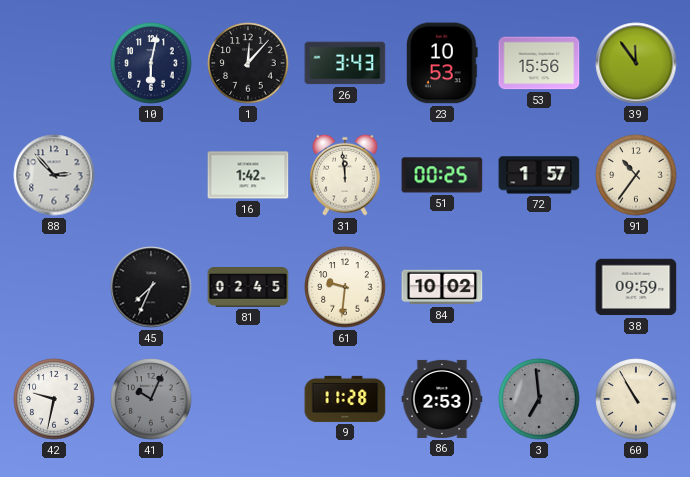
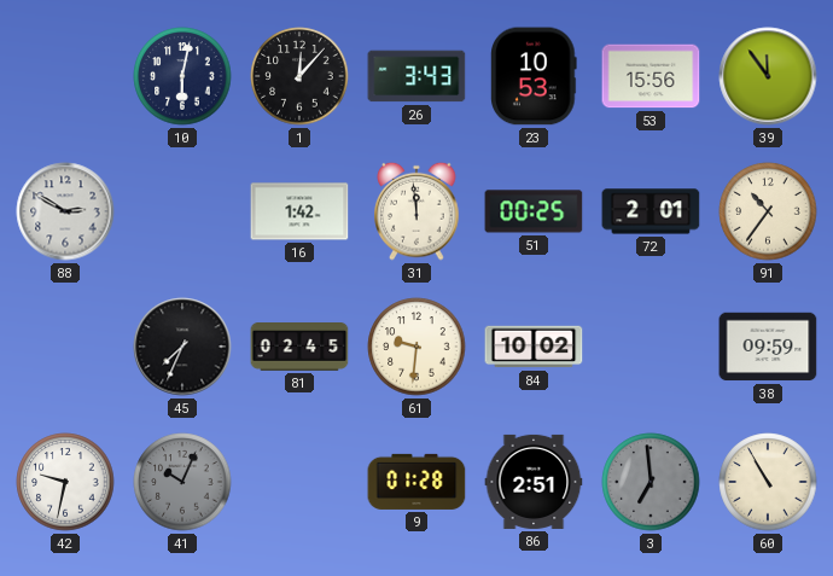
88: 2:53 -> 2:50
72: 1:57 -> 2:01
9: 11:28 -> 01:28
86: 2:53 -> 2:51
